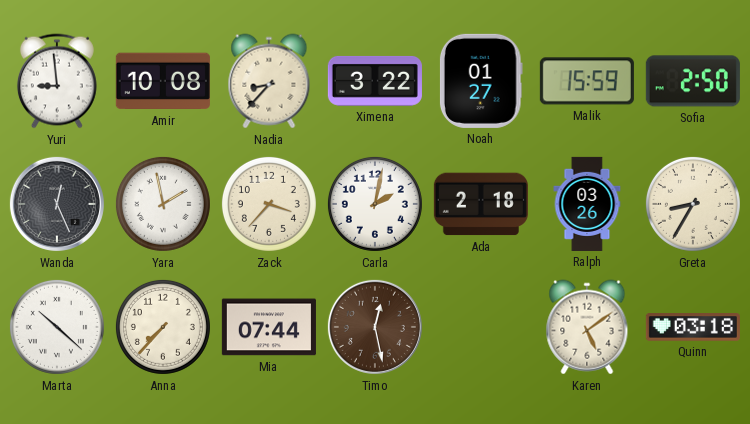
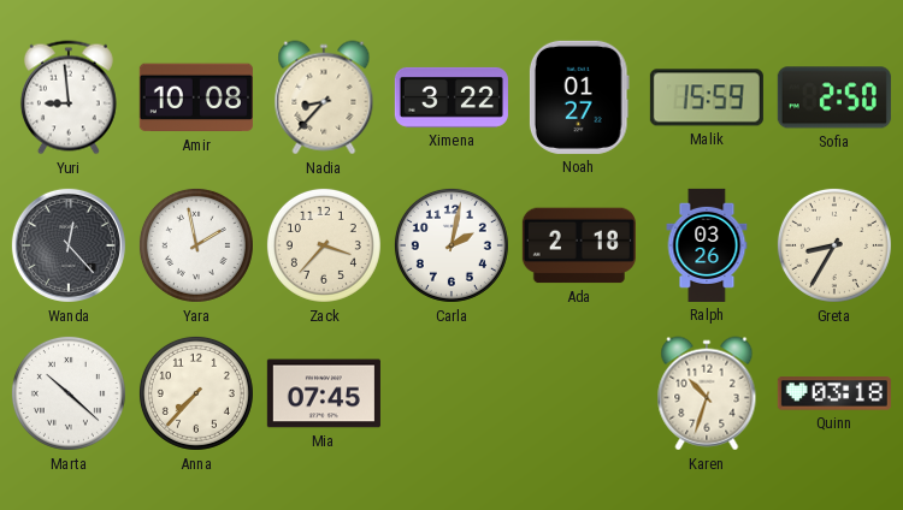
Wanda: 12:26 -> 12:23
Mia: 07:44 -> 07:45
Timo: 12:28 -> none
Karen: 5:09 -> 10:33
